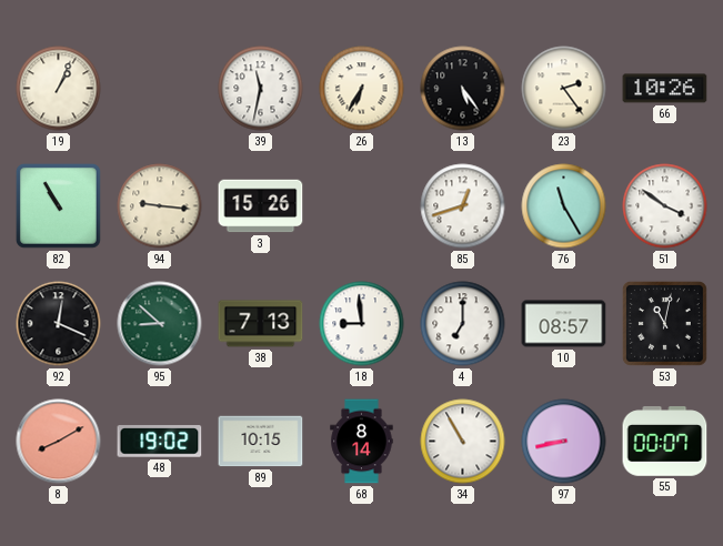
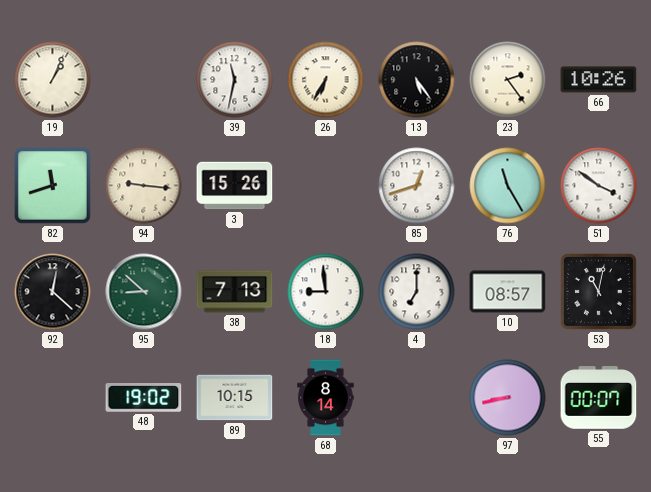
82: 10:55 -> 11:42
92: 12:19 -> 12:22
8: 8:10 -> none
34: 10:55 -> none
